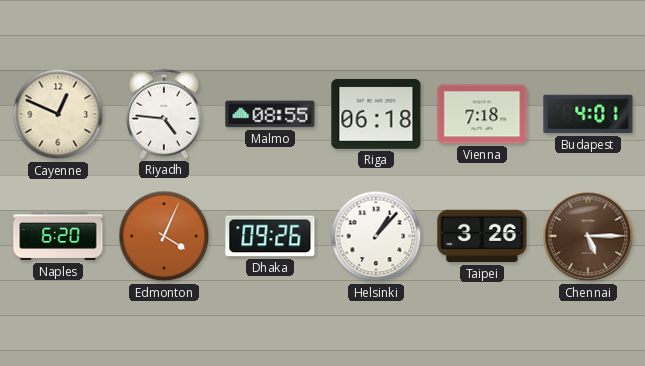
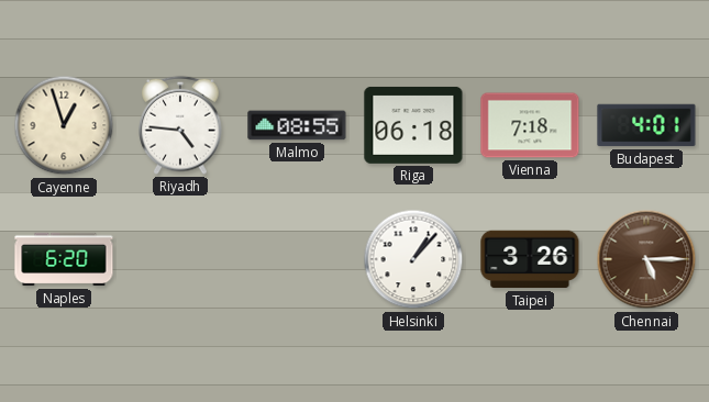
Cayenne: 12:49 -> 12:57
Edmonton: 4:04 -> none
Dhaka: 09:26 -> none
